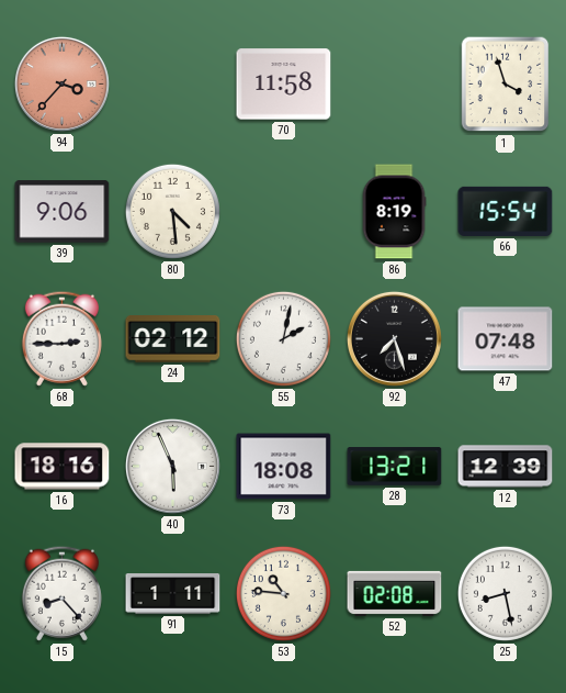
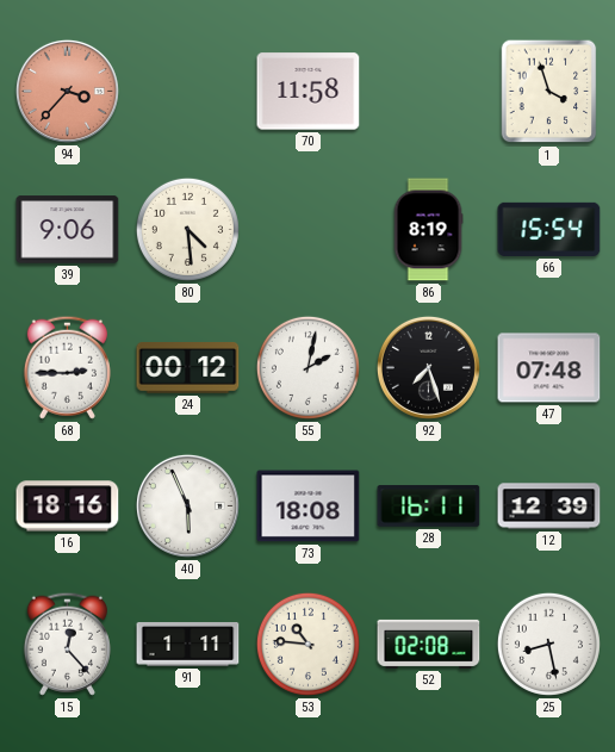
24: 02:12 -> 00:12
28: 13:21 -> 16:11
15: 8:23 -> 12:23
